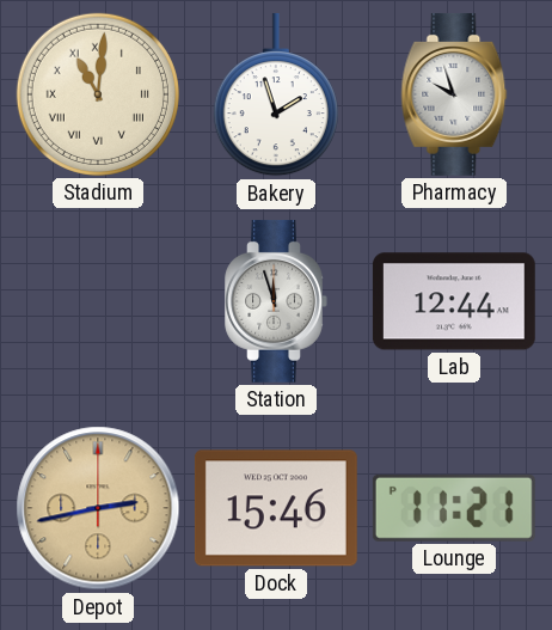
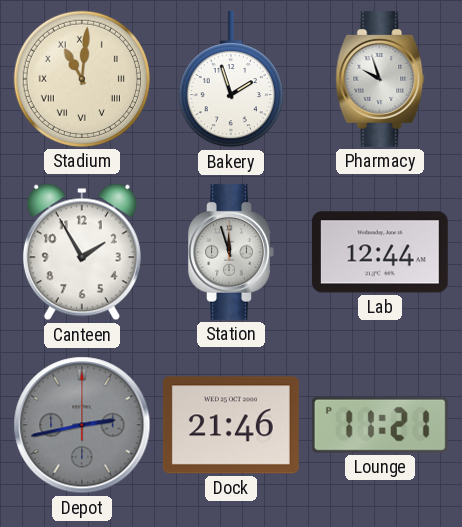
Canteen: none -> 1:55
Depot dial: champagne -> grey
Dock: 15:46 -> 21:46
